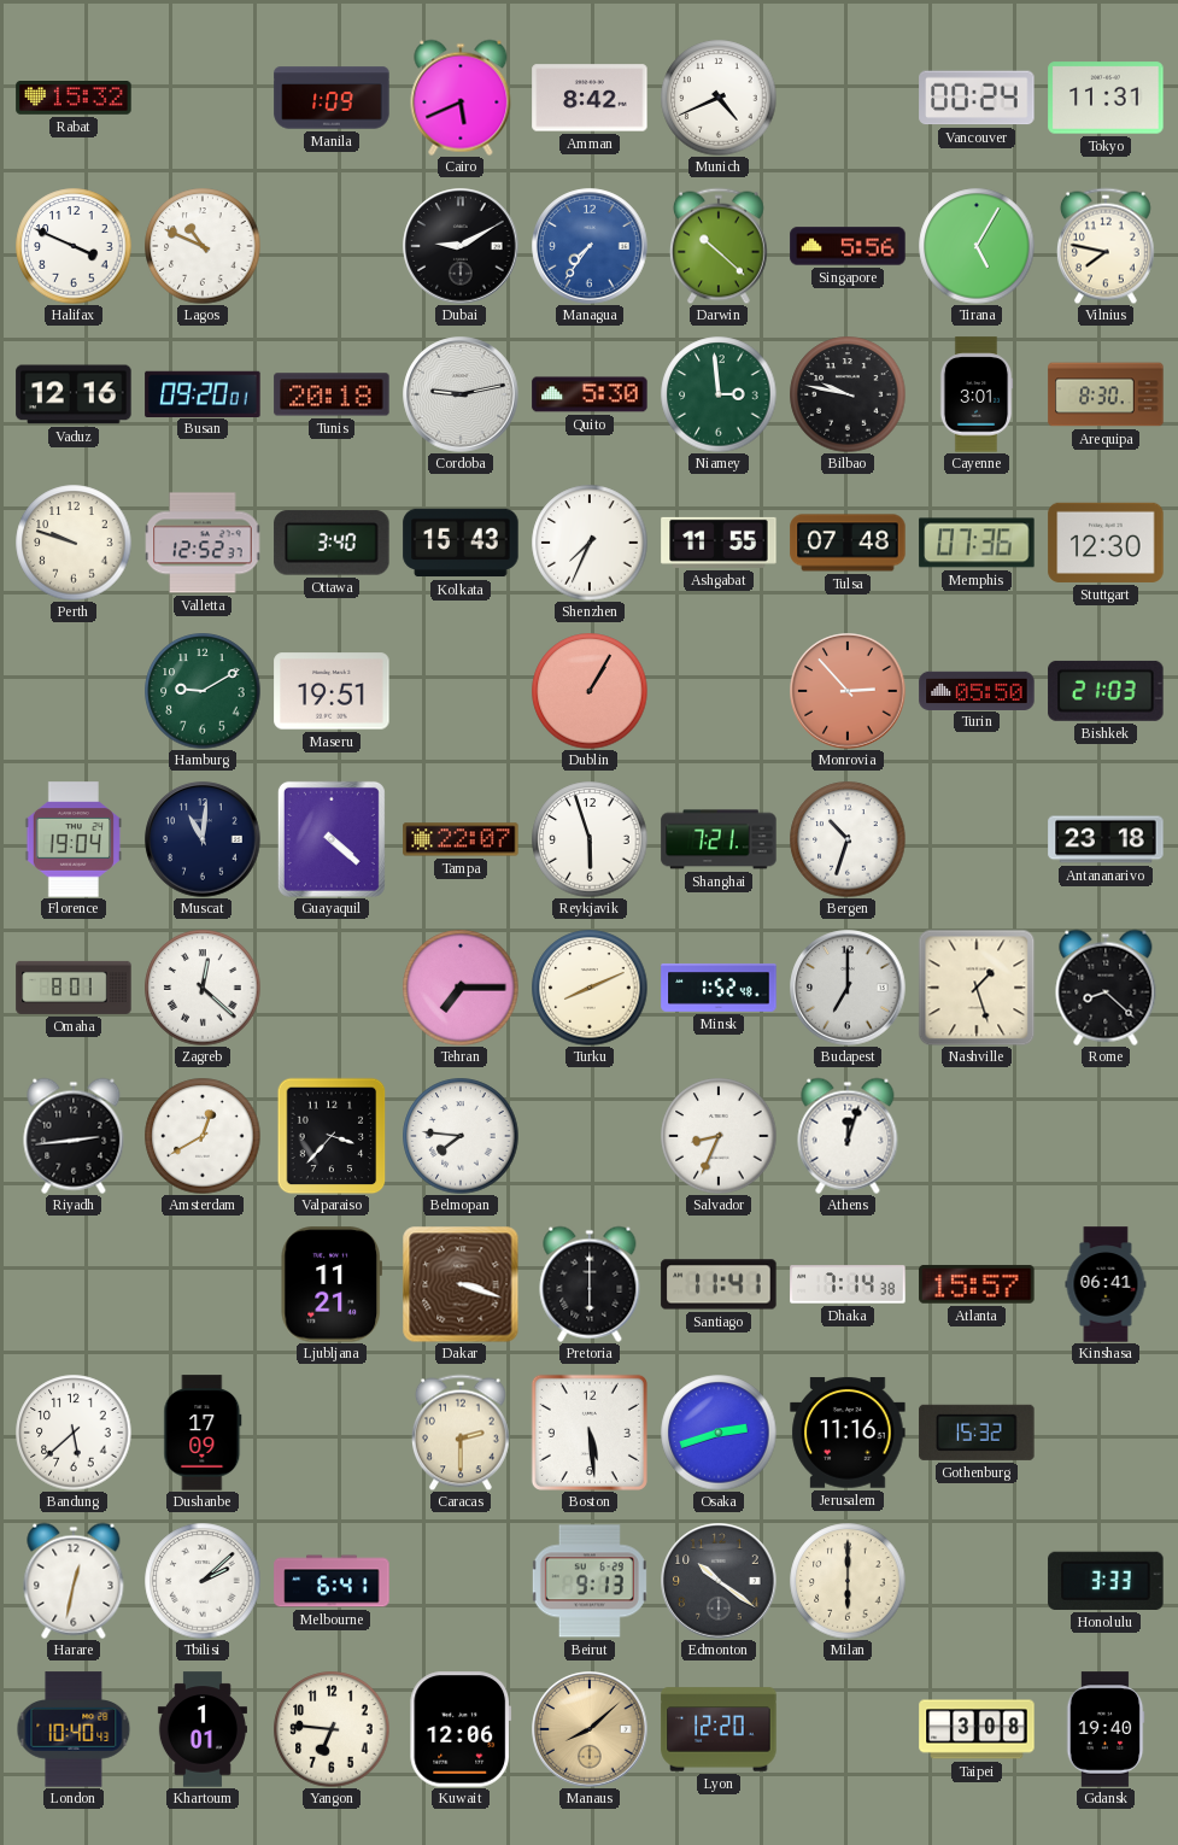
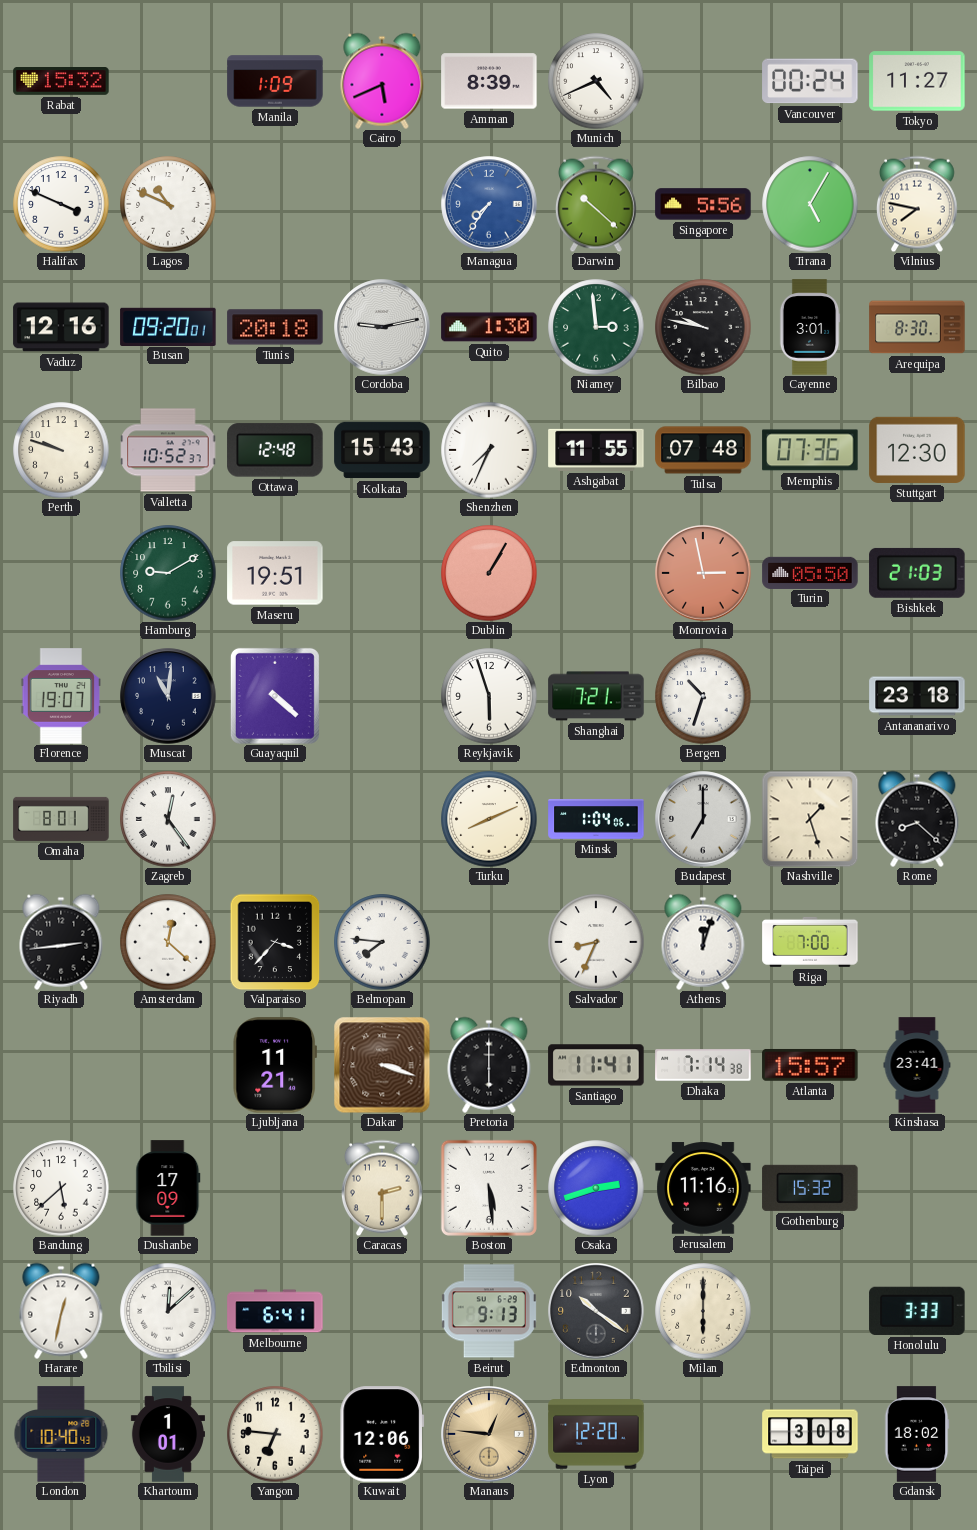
Amman: 8:42 -> 8:39
Tokyo: 11:31 -> 11:27
Dubai: 9:10 -> none
Quito: 5:30 -> 1:30
Valletta: 12:52 -> 10:52
Ottawa: 3:40 -> 12:48
Monrovia: 2:53 -> 2:58
Florence: 19:04 -> 19:07
Tampa: 22:07 -> none
Zagreb: 12:22 -> 12:24
Tehran: 7:15 -> none
Minsk: 1:52 -> 1:04
Amsterdam: 12:40 -> 12:22
Riga: none -> 7:00
Kinshasa: 06:41 -> 23:41
Tbilisi: 2:08 -> 12:08
Manaus: 8:08 -> 12:46
Gdansk: 19:40 -> 18:02
